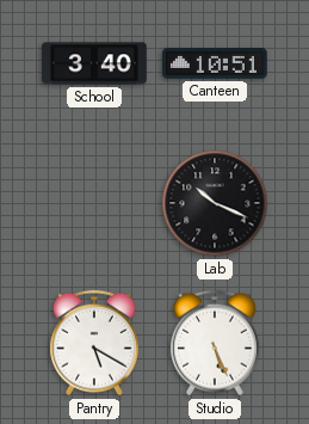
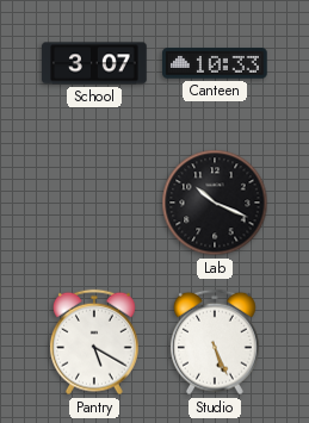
School: 3:40 -> 3:07
Canteen: 10:51 -> 10:33
